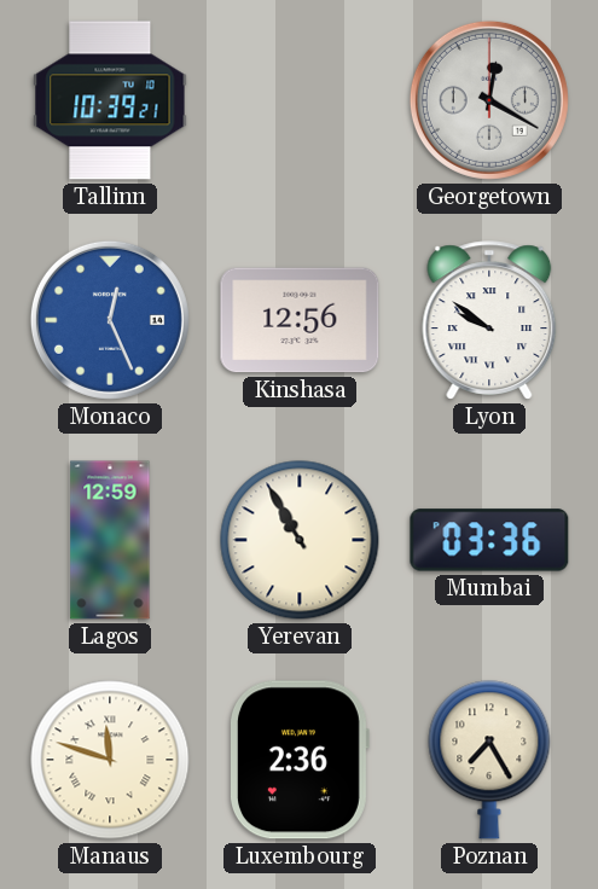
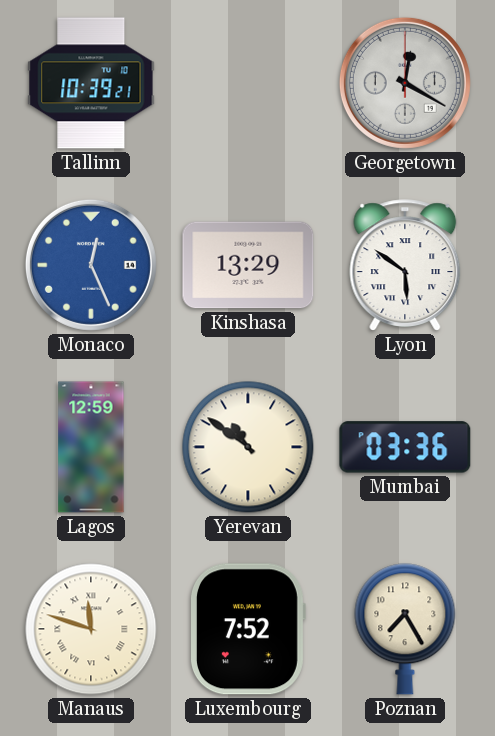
Kinshasa: 12:56 -> 13:29
Lyon: 9:51 -> 5:51
Yerevan: 10:55 -> 10:51
Luxembourg: 2:36 -> 7:52
